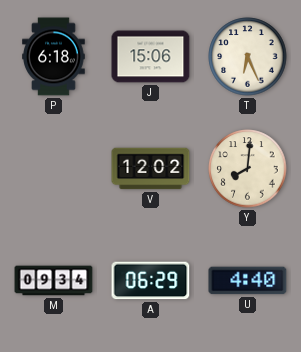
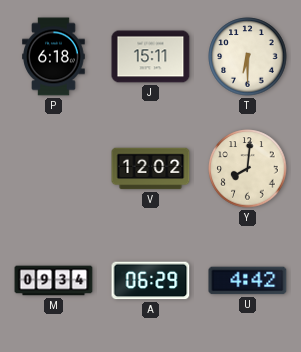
J: 15:06 -> 15:11
T: 6:26 -> 6:30
U: 4:40 -> 4:42
